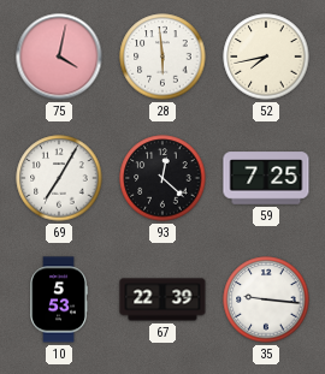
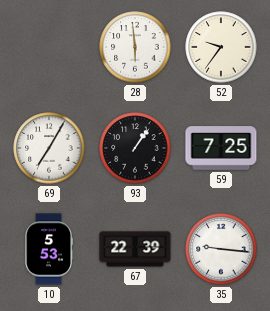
75: 4:02 -> none
52: 7:43 -> 9:36
93: 12:22 -> 1:06
